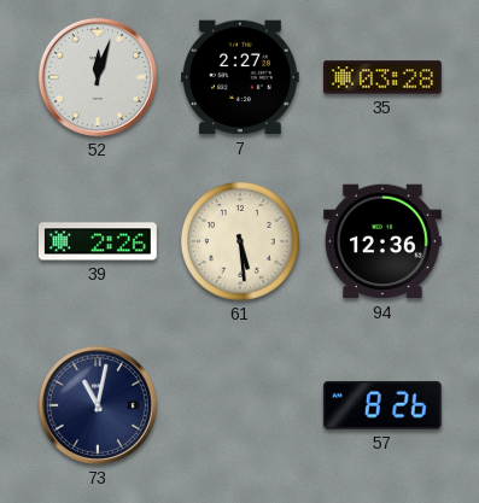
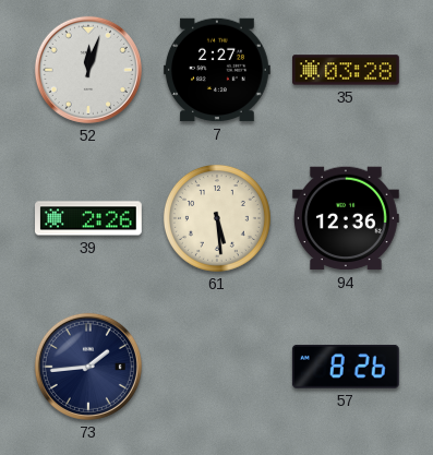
73: 11:02 -> 1:44
